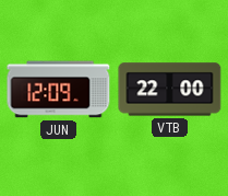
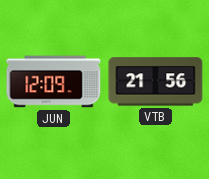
VTB: 22:00 -> 21:56
